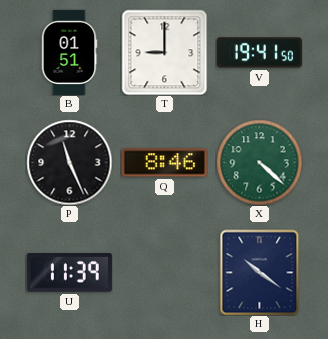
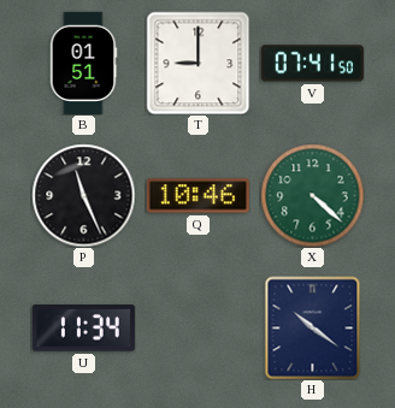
V: 19:41 -> 07:41
Q: 8:46 -> 10:46
U: 11:39 -> 11:34
